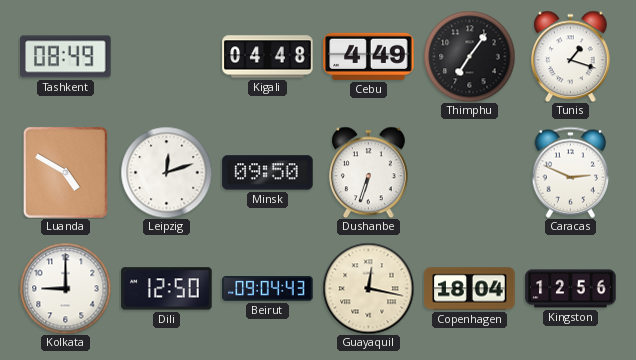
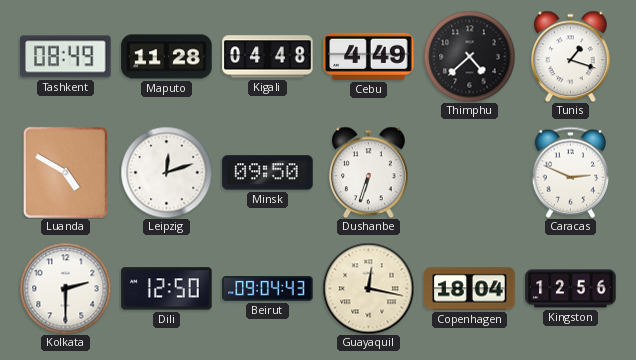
Maputo: none -> 11:28
Thimphu: 7:06 -> 4:38
Kolkata: 9:00 -> 2:30
